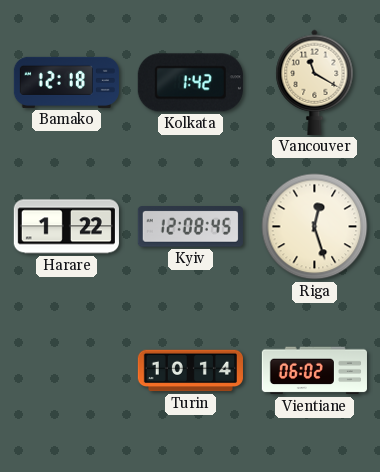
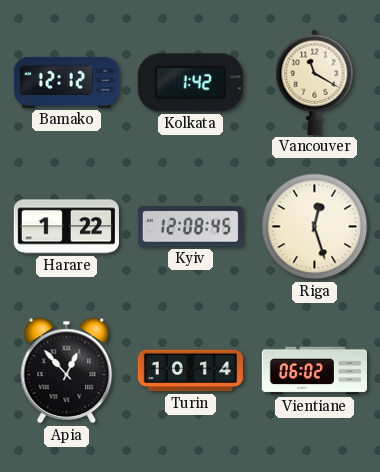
Bamako: 12:18 -> 12:12
Apia: none -> 12:53
